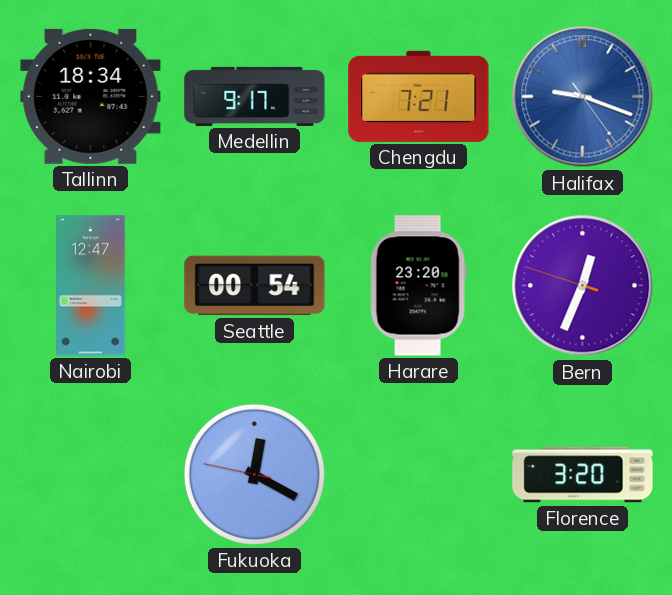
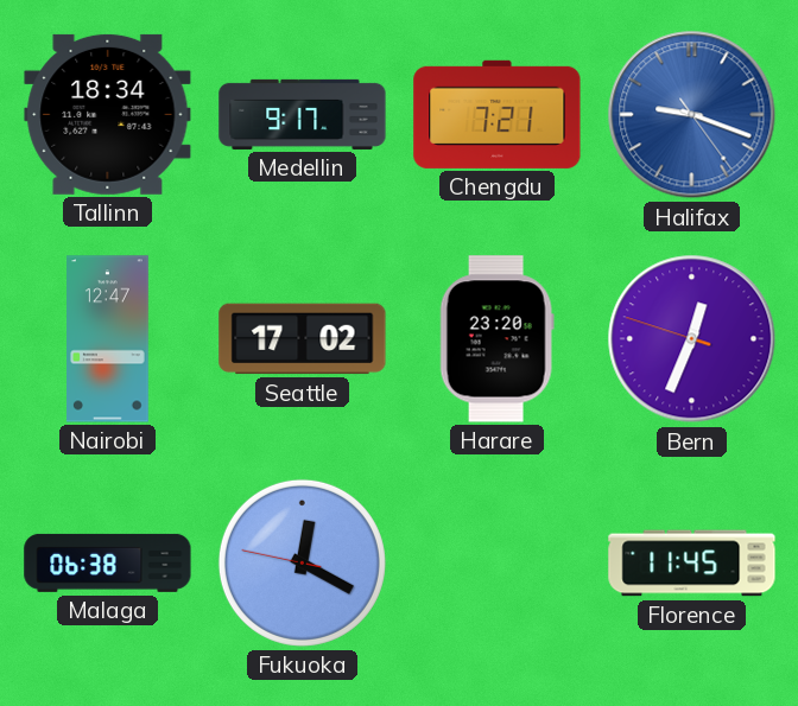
Seattle: 00:54 -> 17:02
Malaga: none -> 06:38
Florence: 3:20 -> 11:45
